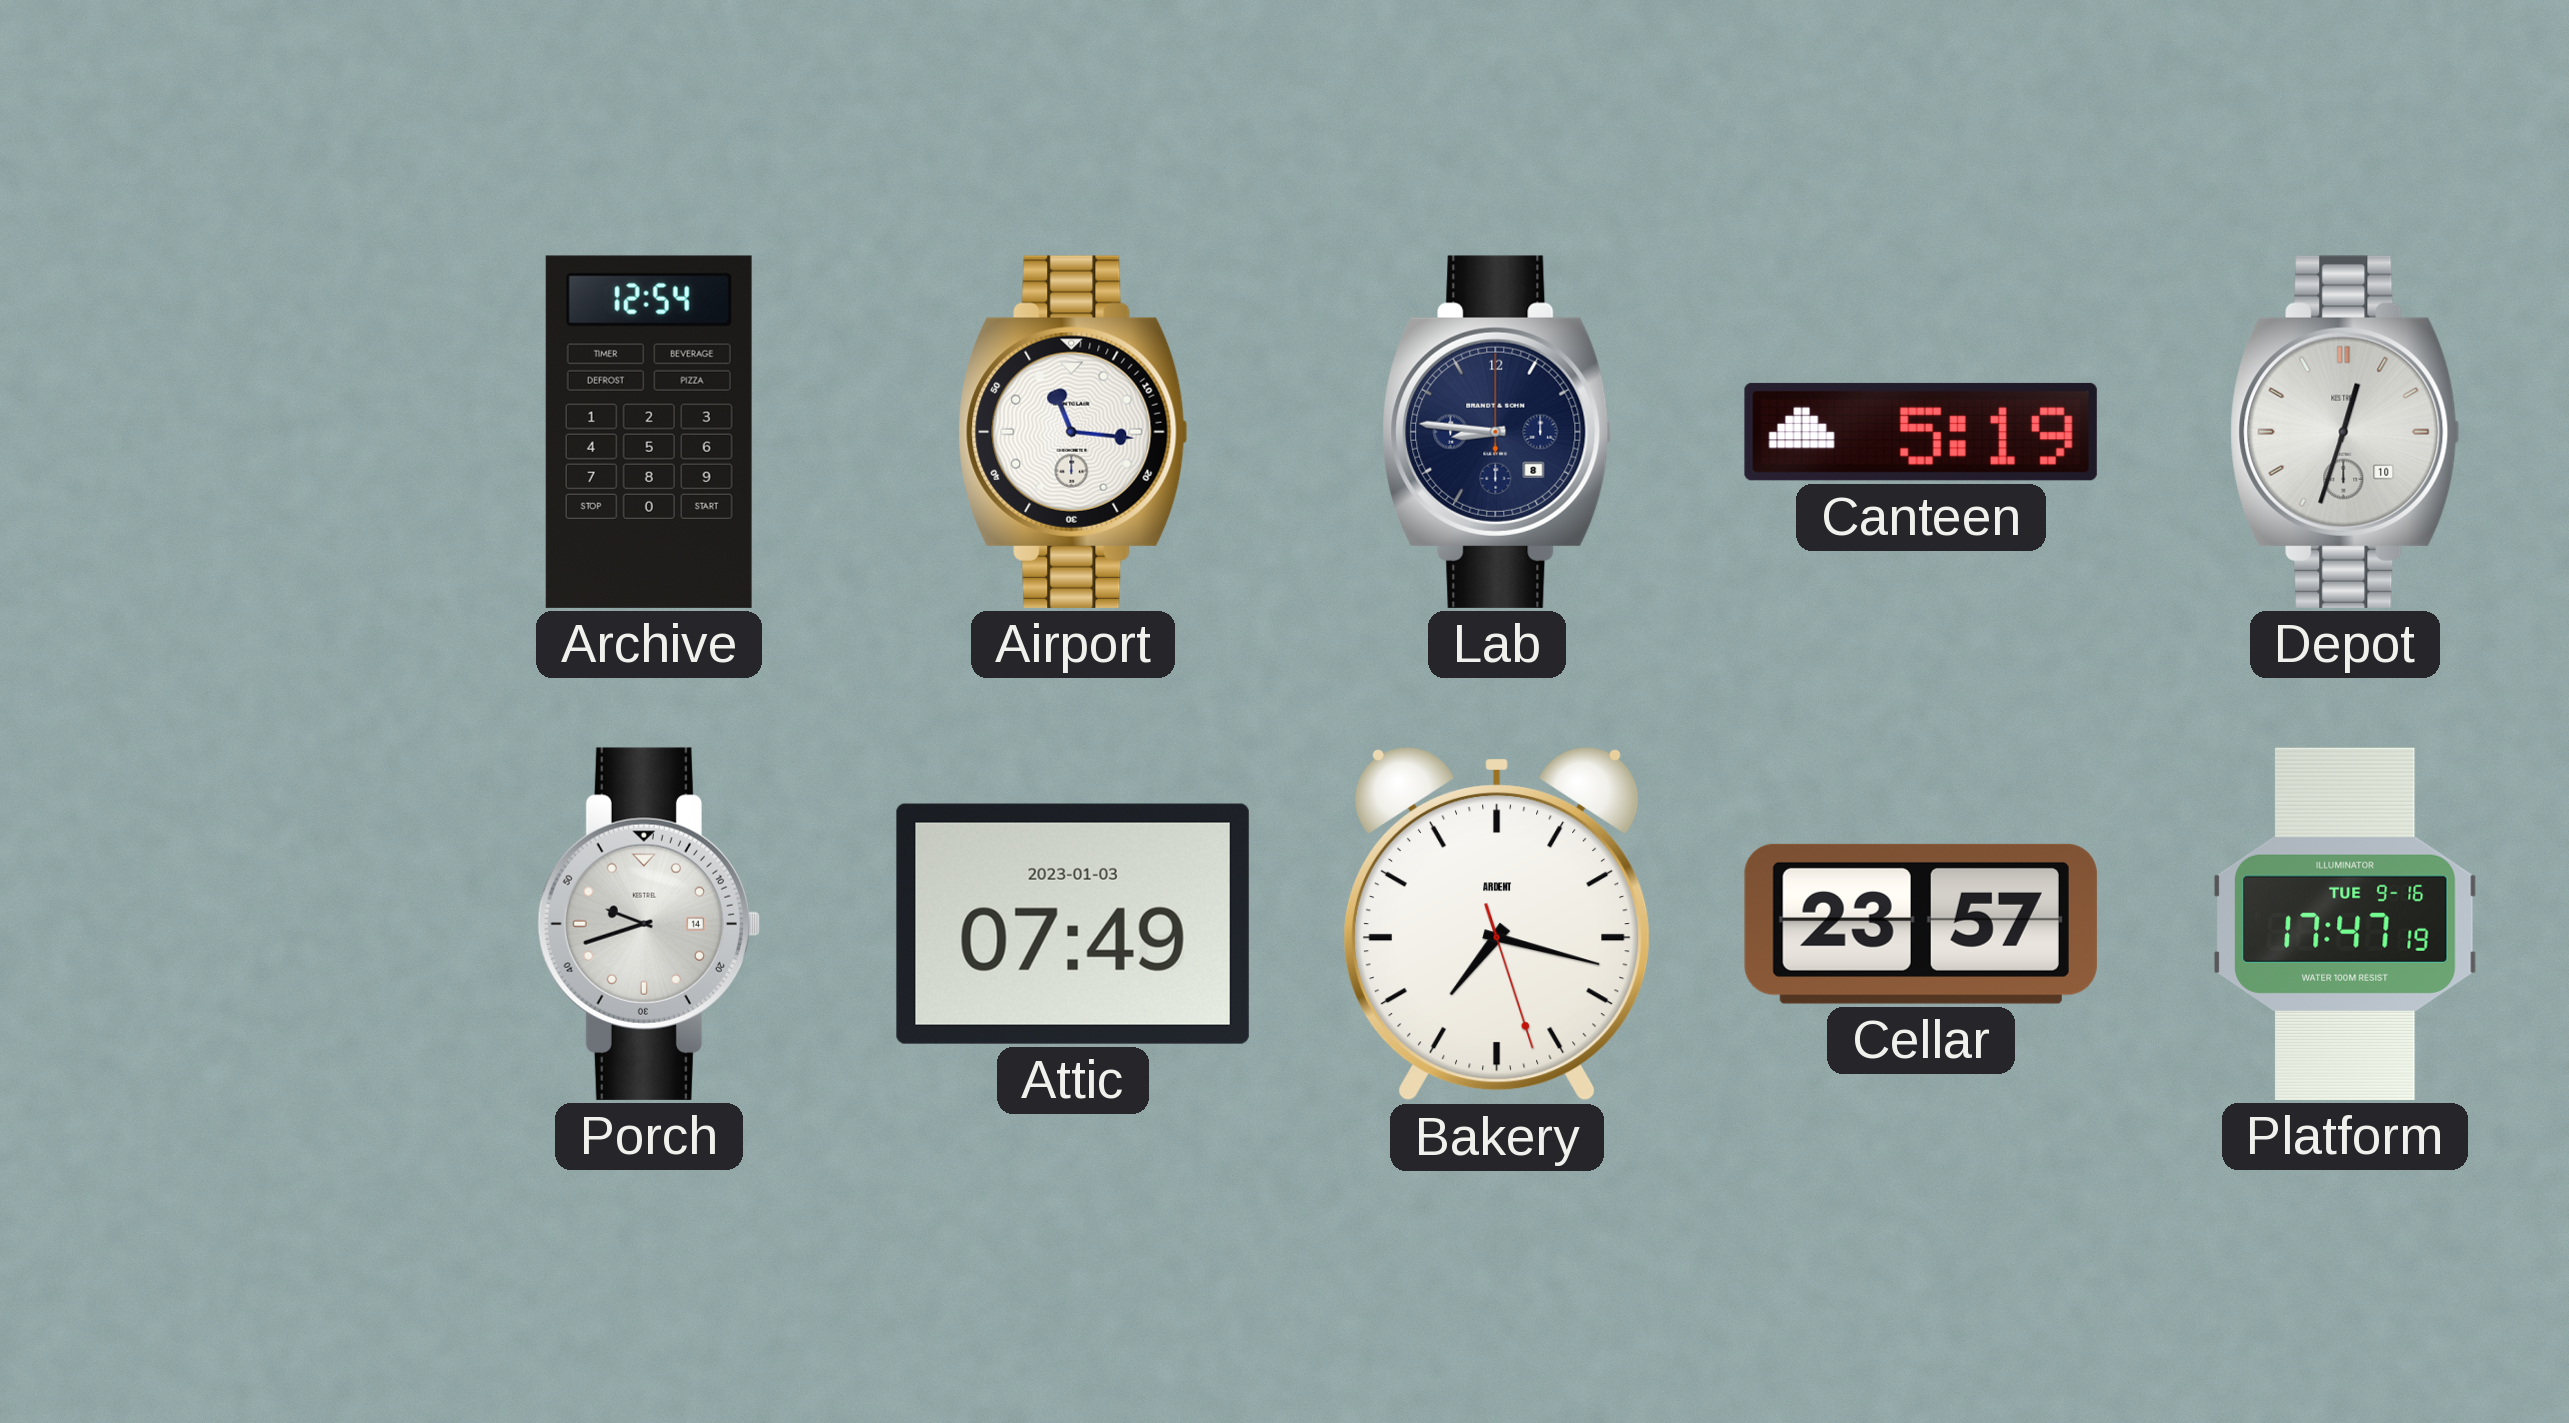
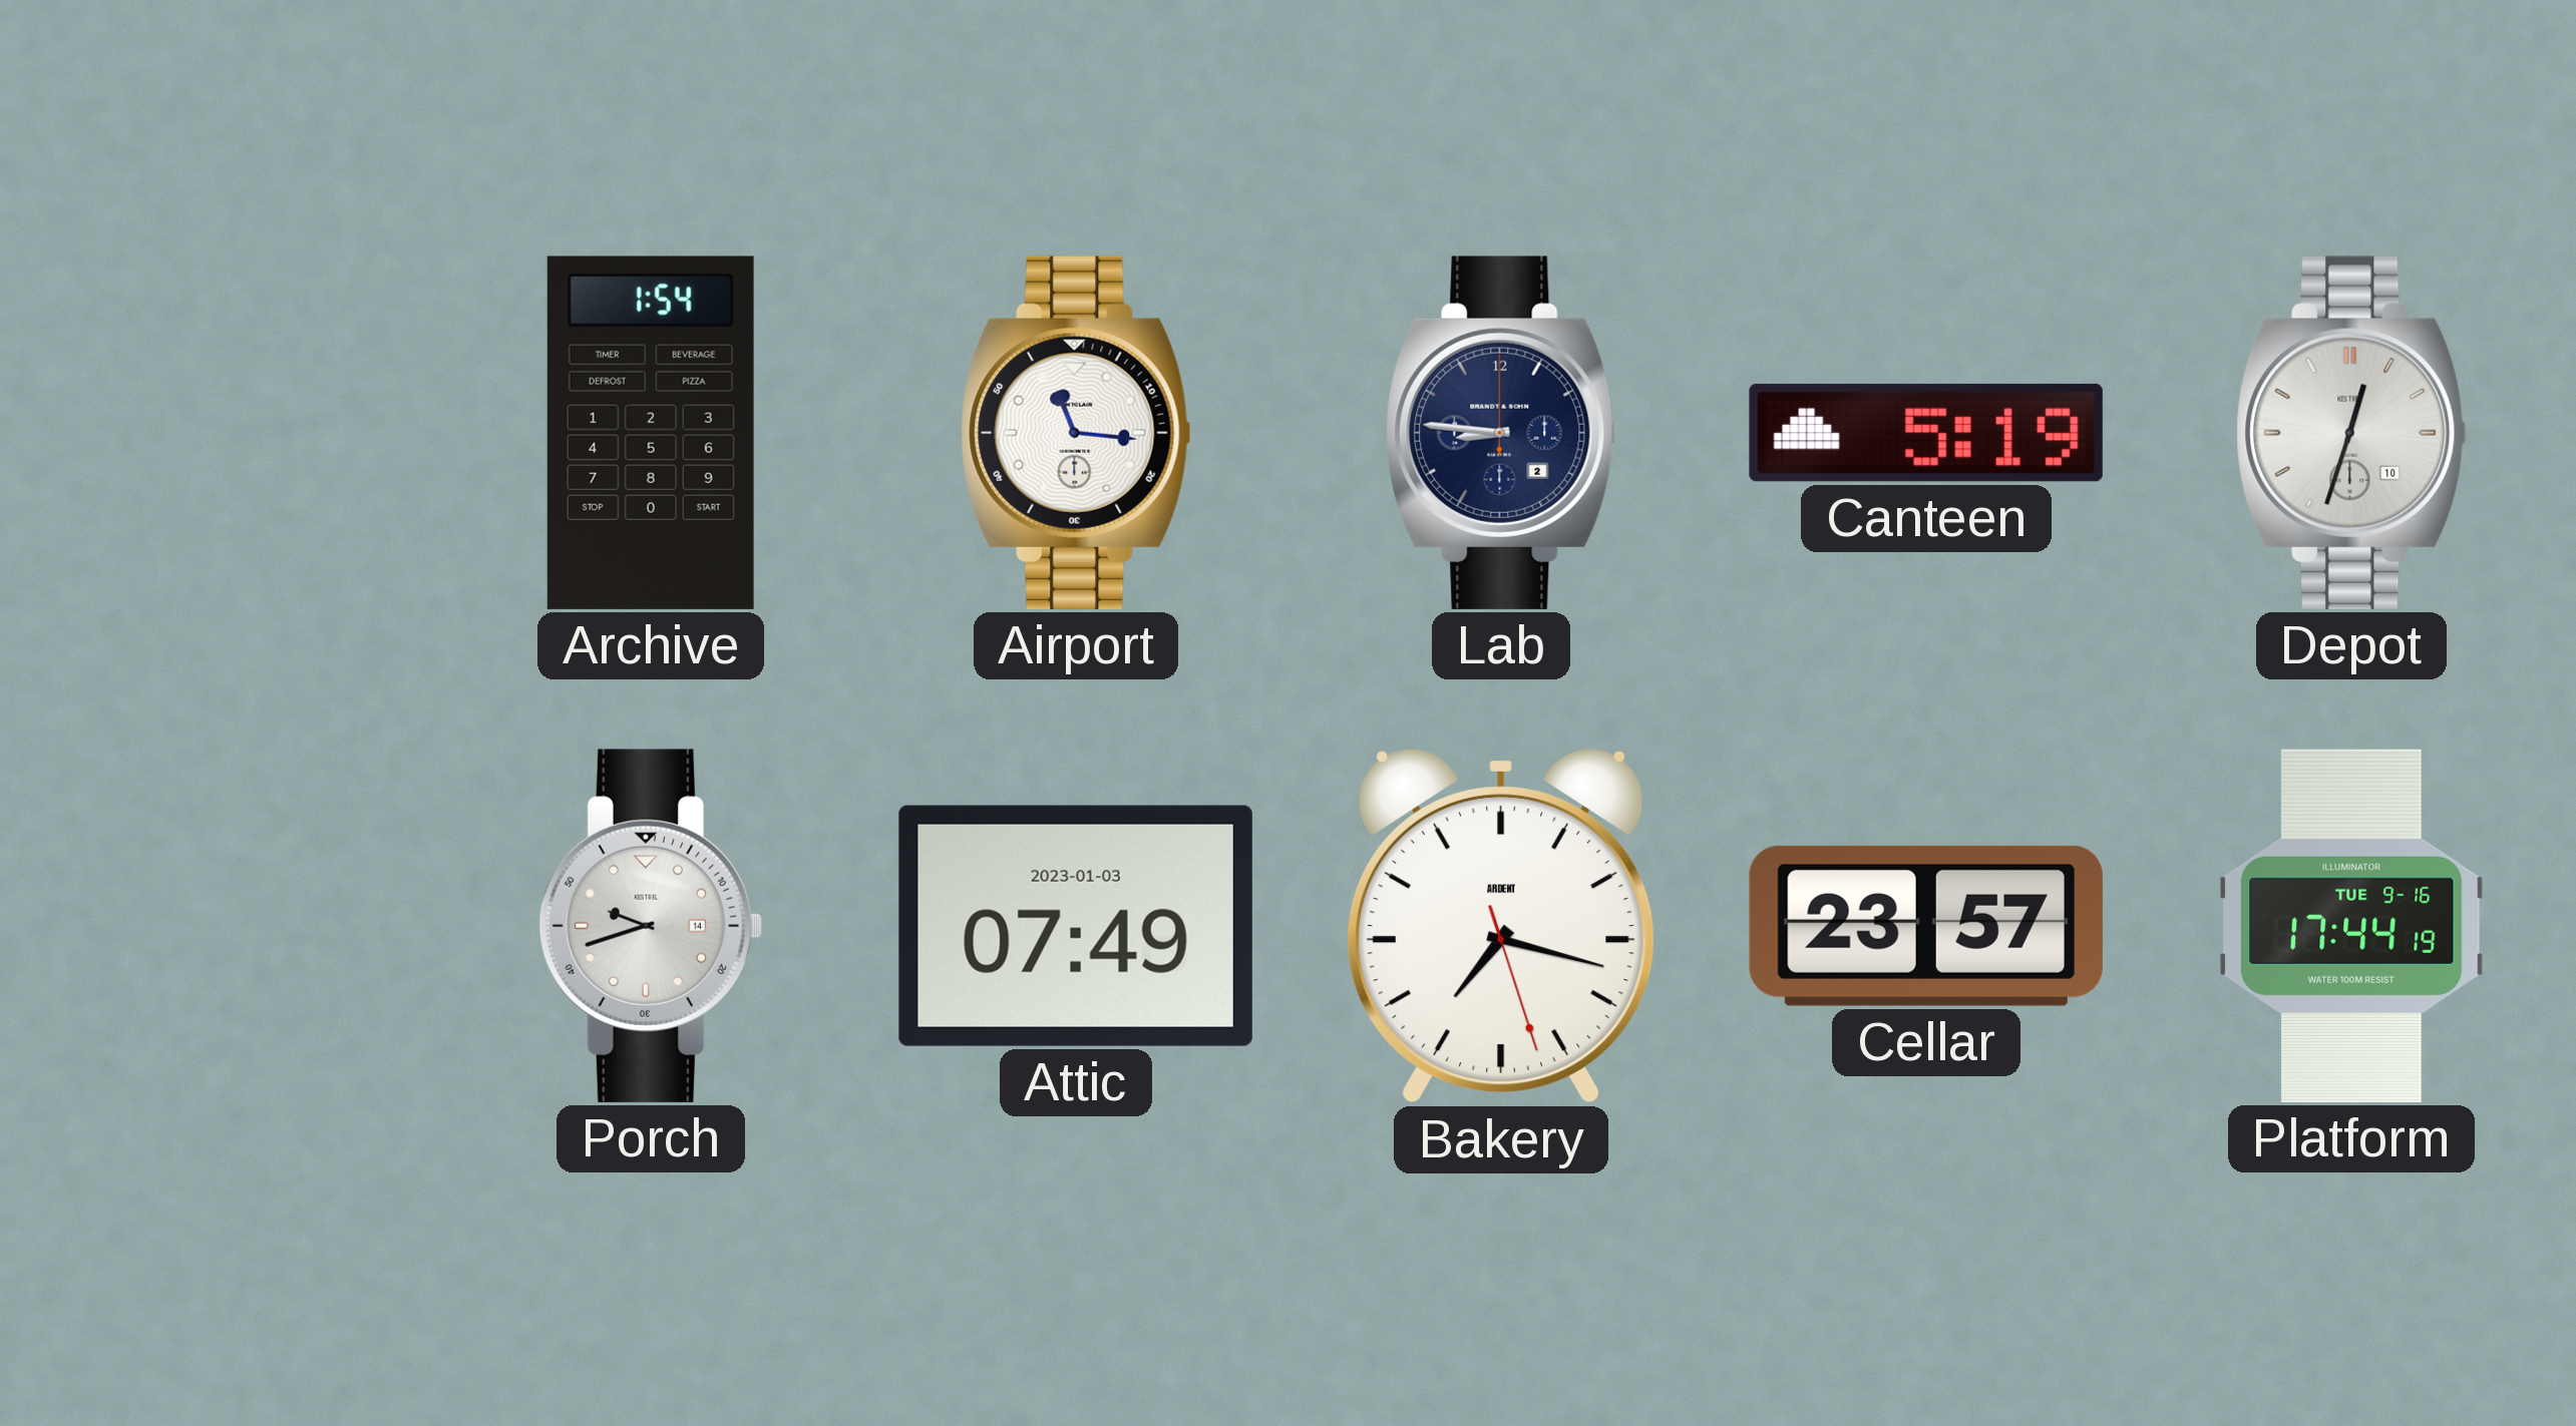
Archive: 12:54 -> 1:54
Lab date: 8 -> 2
Platform: 17:47 -> 17:44
